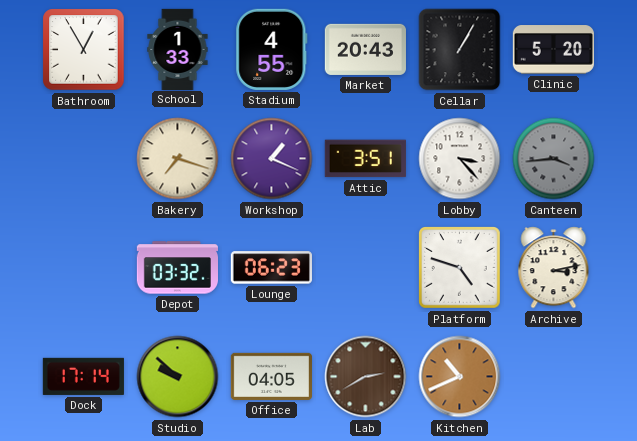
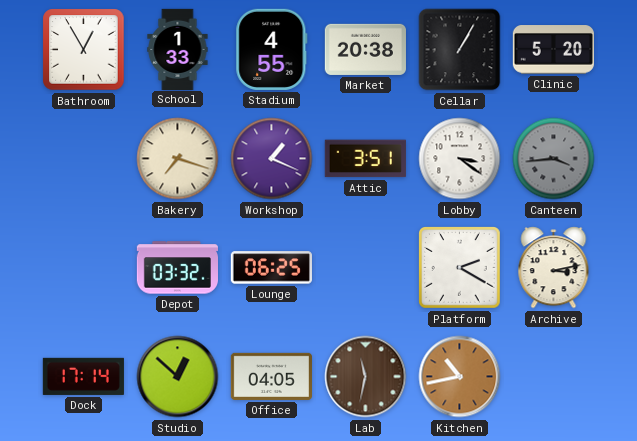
Market: 20:43 -> 20:38
Lobby: 3:23 -> 3:21
Lounge: 06:23 -> 06:25
Platform: 4:48 -> 2:20
Studio: 9:52 -> 12:52
Lab: 2:40 -> 11:32
Kitchen: 10:41 -> 10:43
